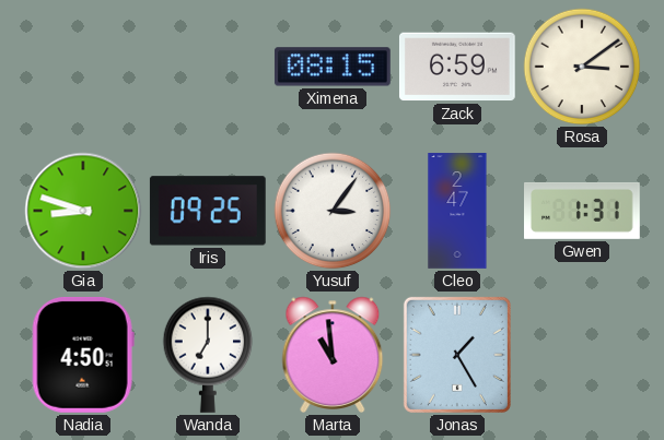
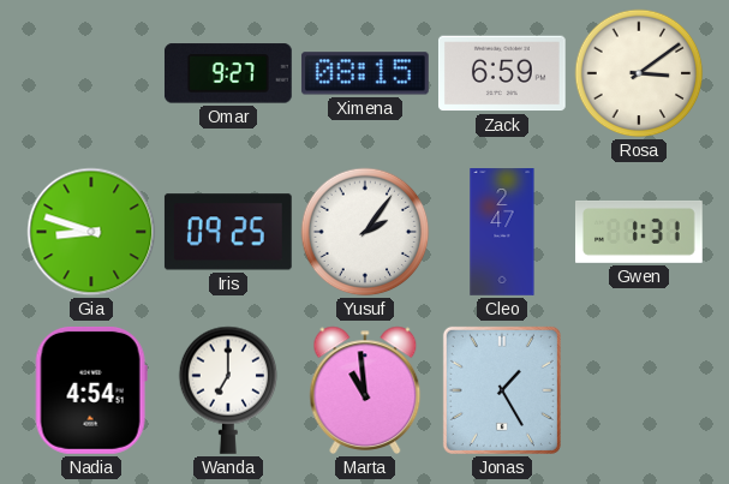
Omar: none -> 9:27
Yusuf: 3:06 -> 2:06
Nadia: 4:50 -> 4:54
